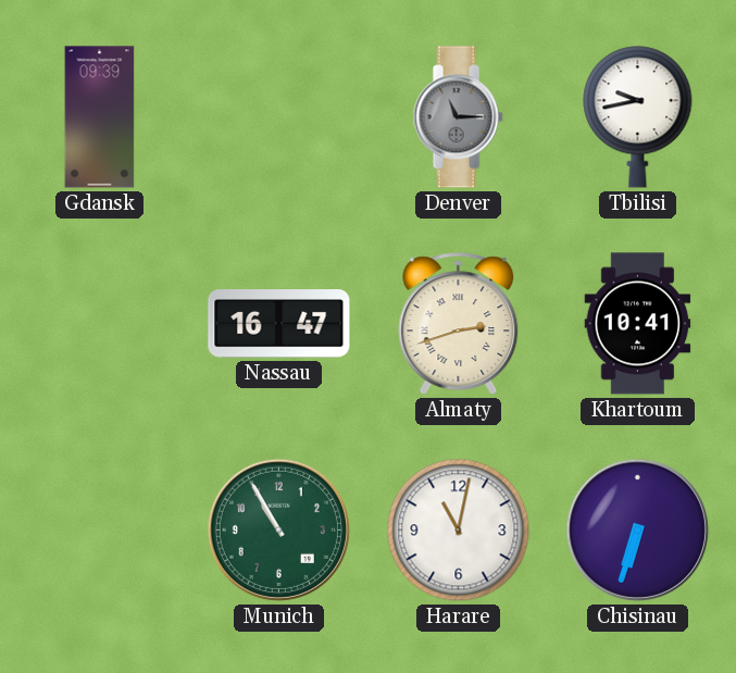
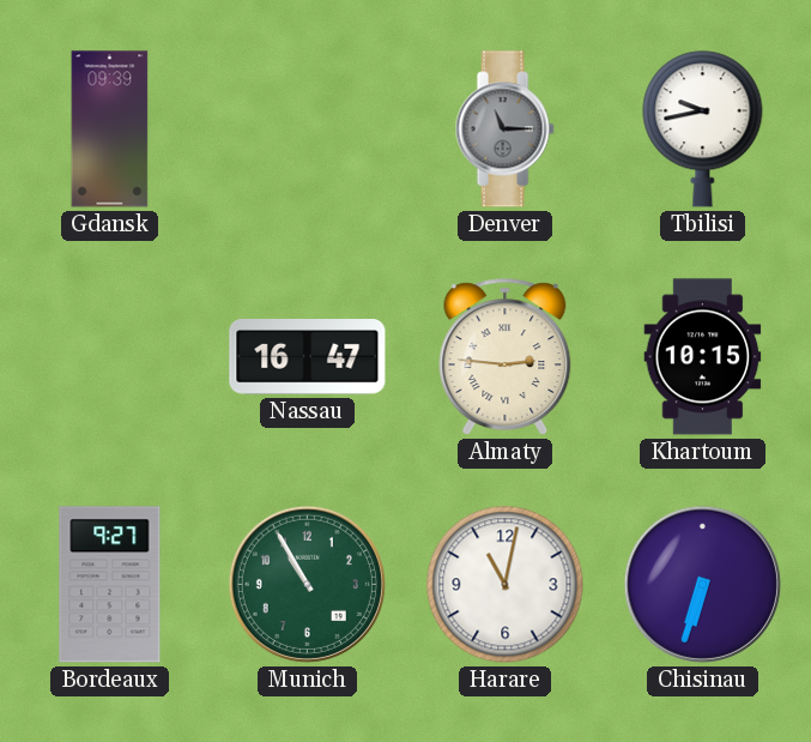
Almaty: 2:42 -> 2:46
Khartoum: 10:41 -> 10:15
Bordeaux: none -> 9:27
